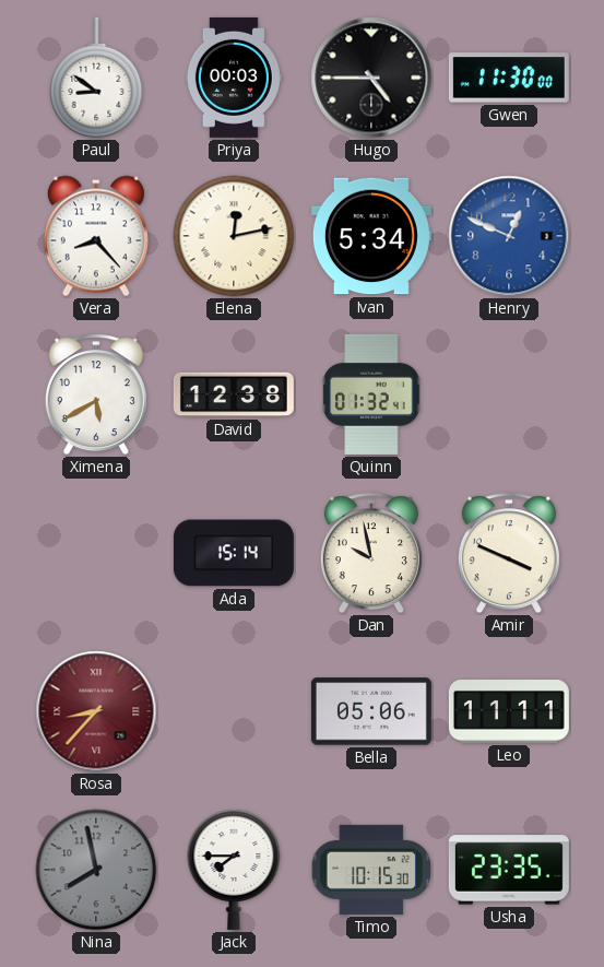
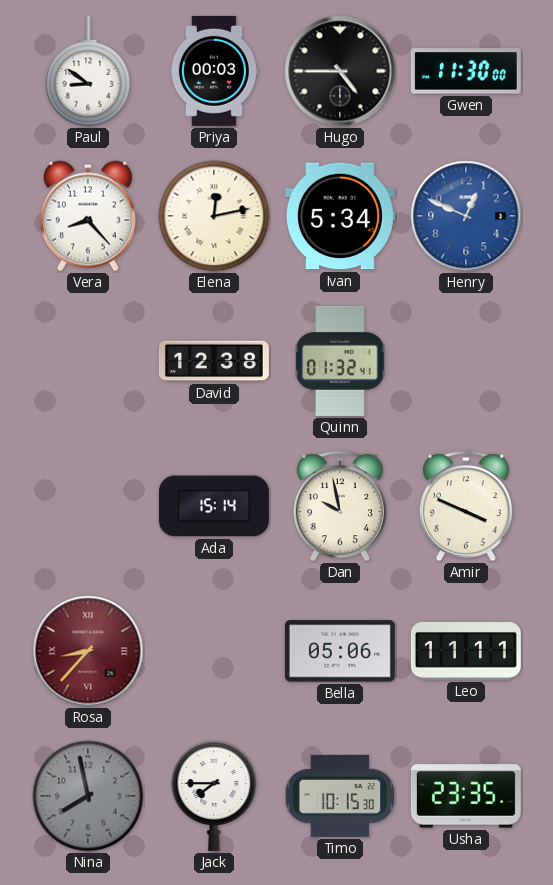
Ximena: 5:40 -> none
